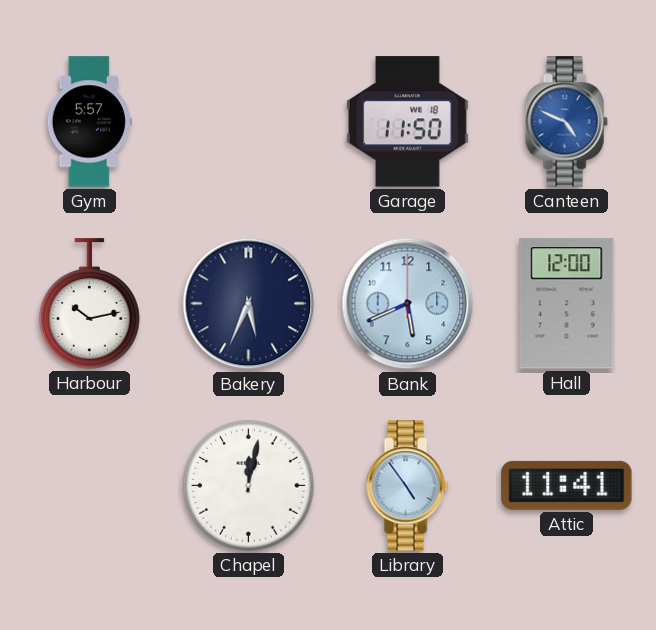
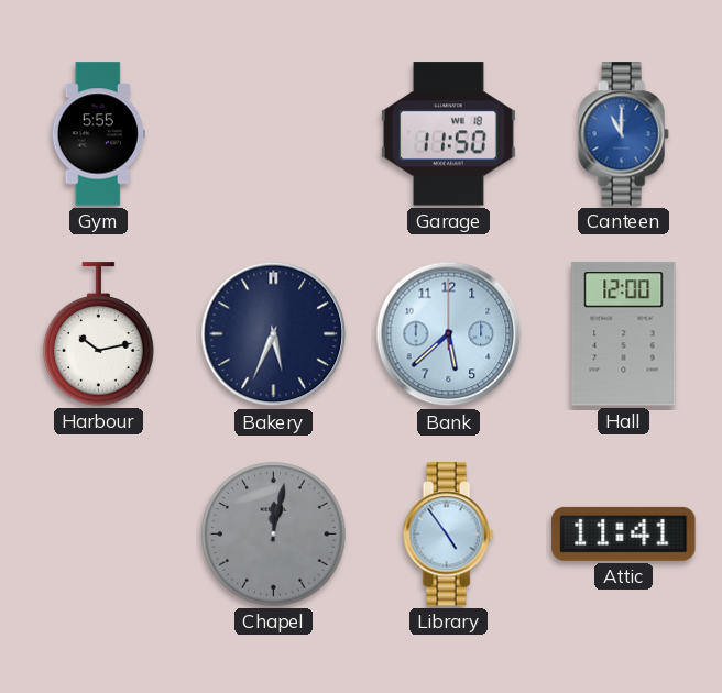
Gym: 5:57 -> 5:55
Canteen: 4:49 -> 11:00
Bank: 5:41 -> 5:38
Chapel dial: white -> grey
